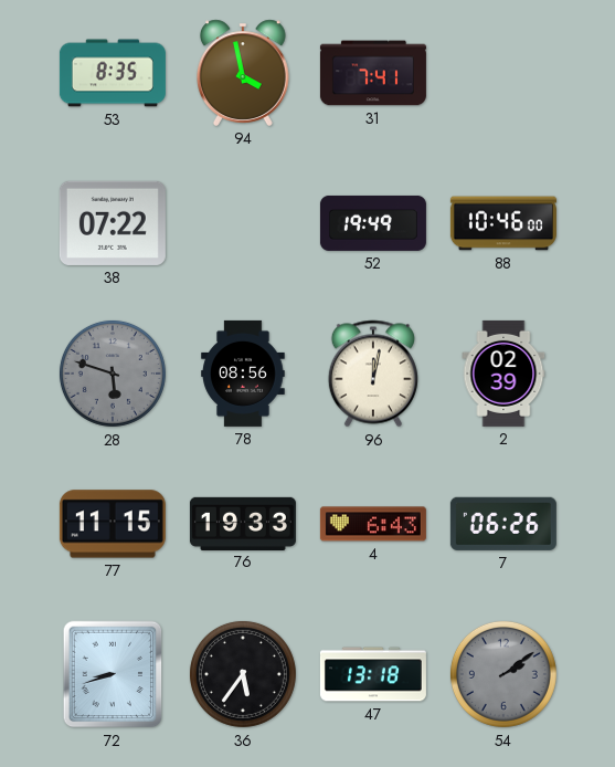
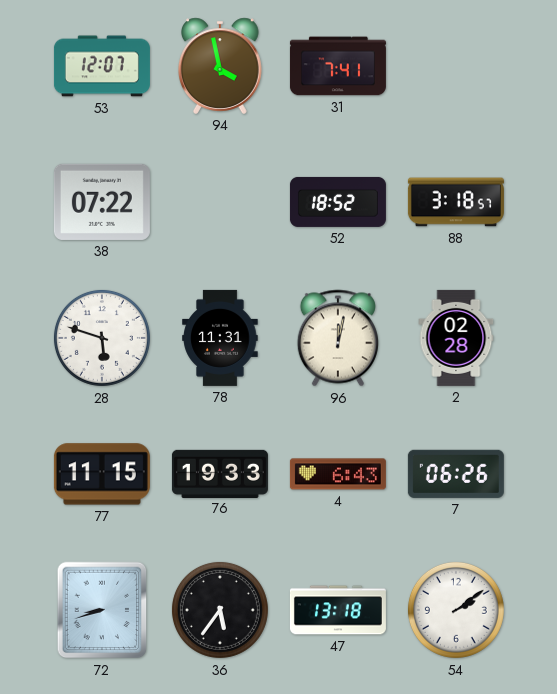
53: 8:35 -> 12:07
52: 19:49 -> 18:52
88: 10:46 -> 3:18
28 dial: grey -> white
78: 08:56 -> 11:31
2: 02:39 -> 02:28
54 dial: grey -> white
